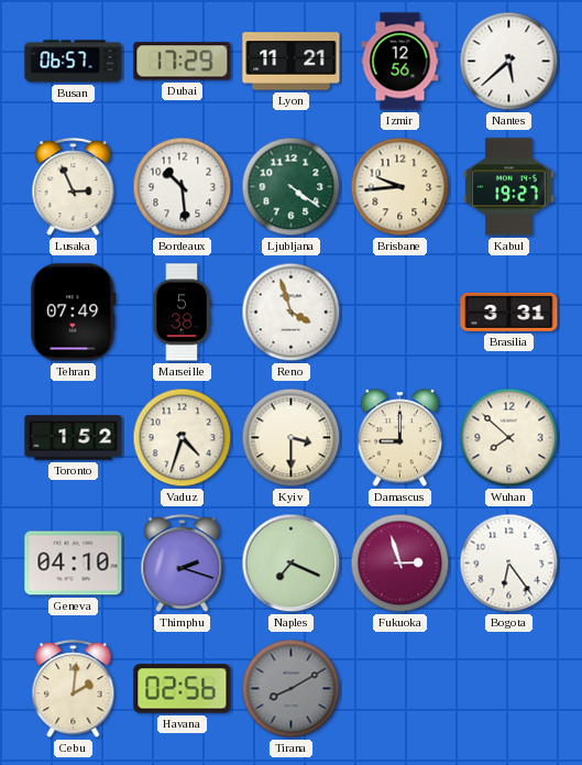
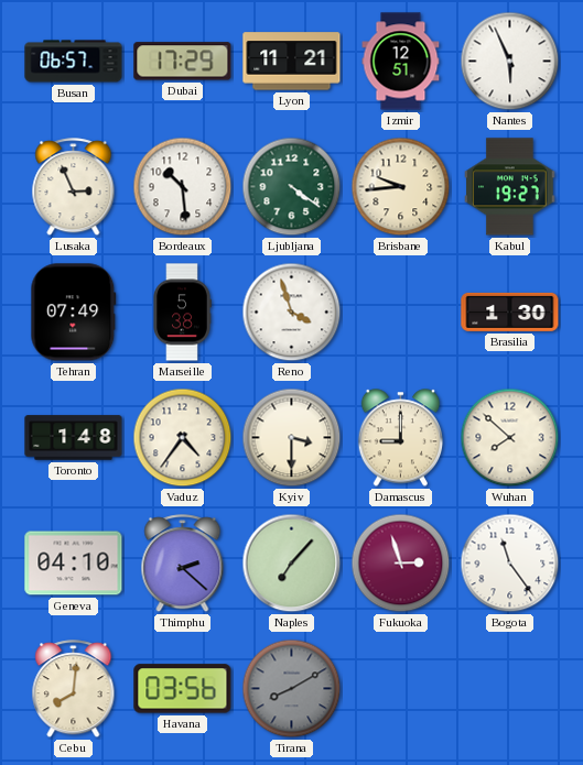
Izmir: 12:56 -> 12:51
Nantes: 5:38 -> 5:56
Brasilia: 3:31 -> 1:30
Toronto: 1:52 -> 1:48
Vaduz: 4:33 -> 4:36
Thimphu: 2:18 -> 2:22
Naples: 7:19 -> 7:07
Bogota: 6:24 -> 11:24
Cebu: 2:01 -> 8:01
Havana: 02:56 -> 03:56
